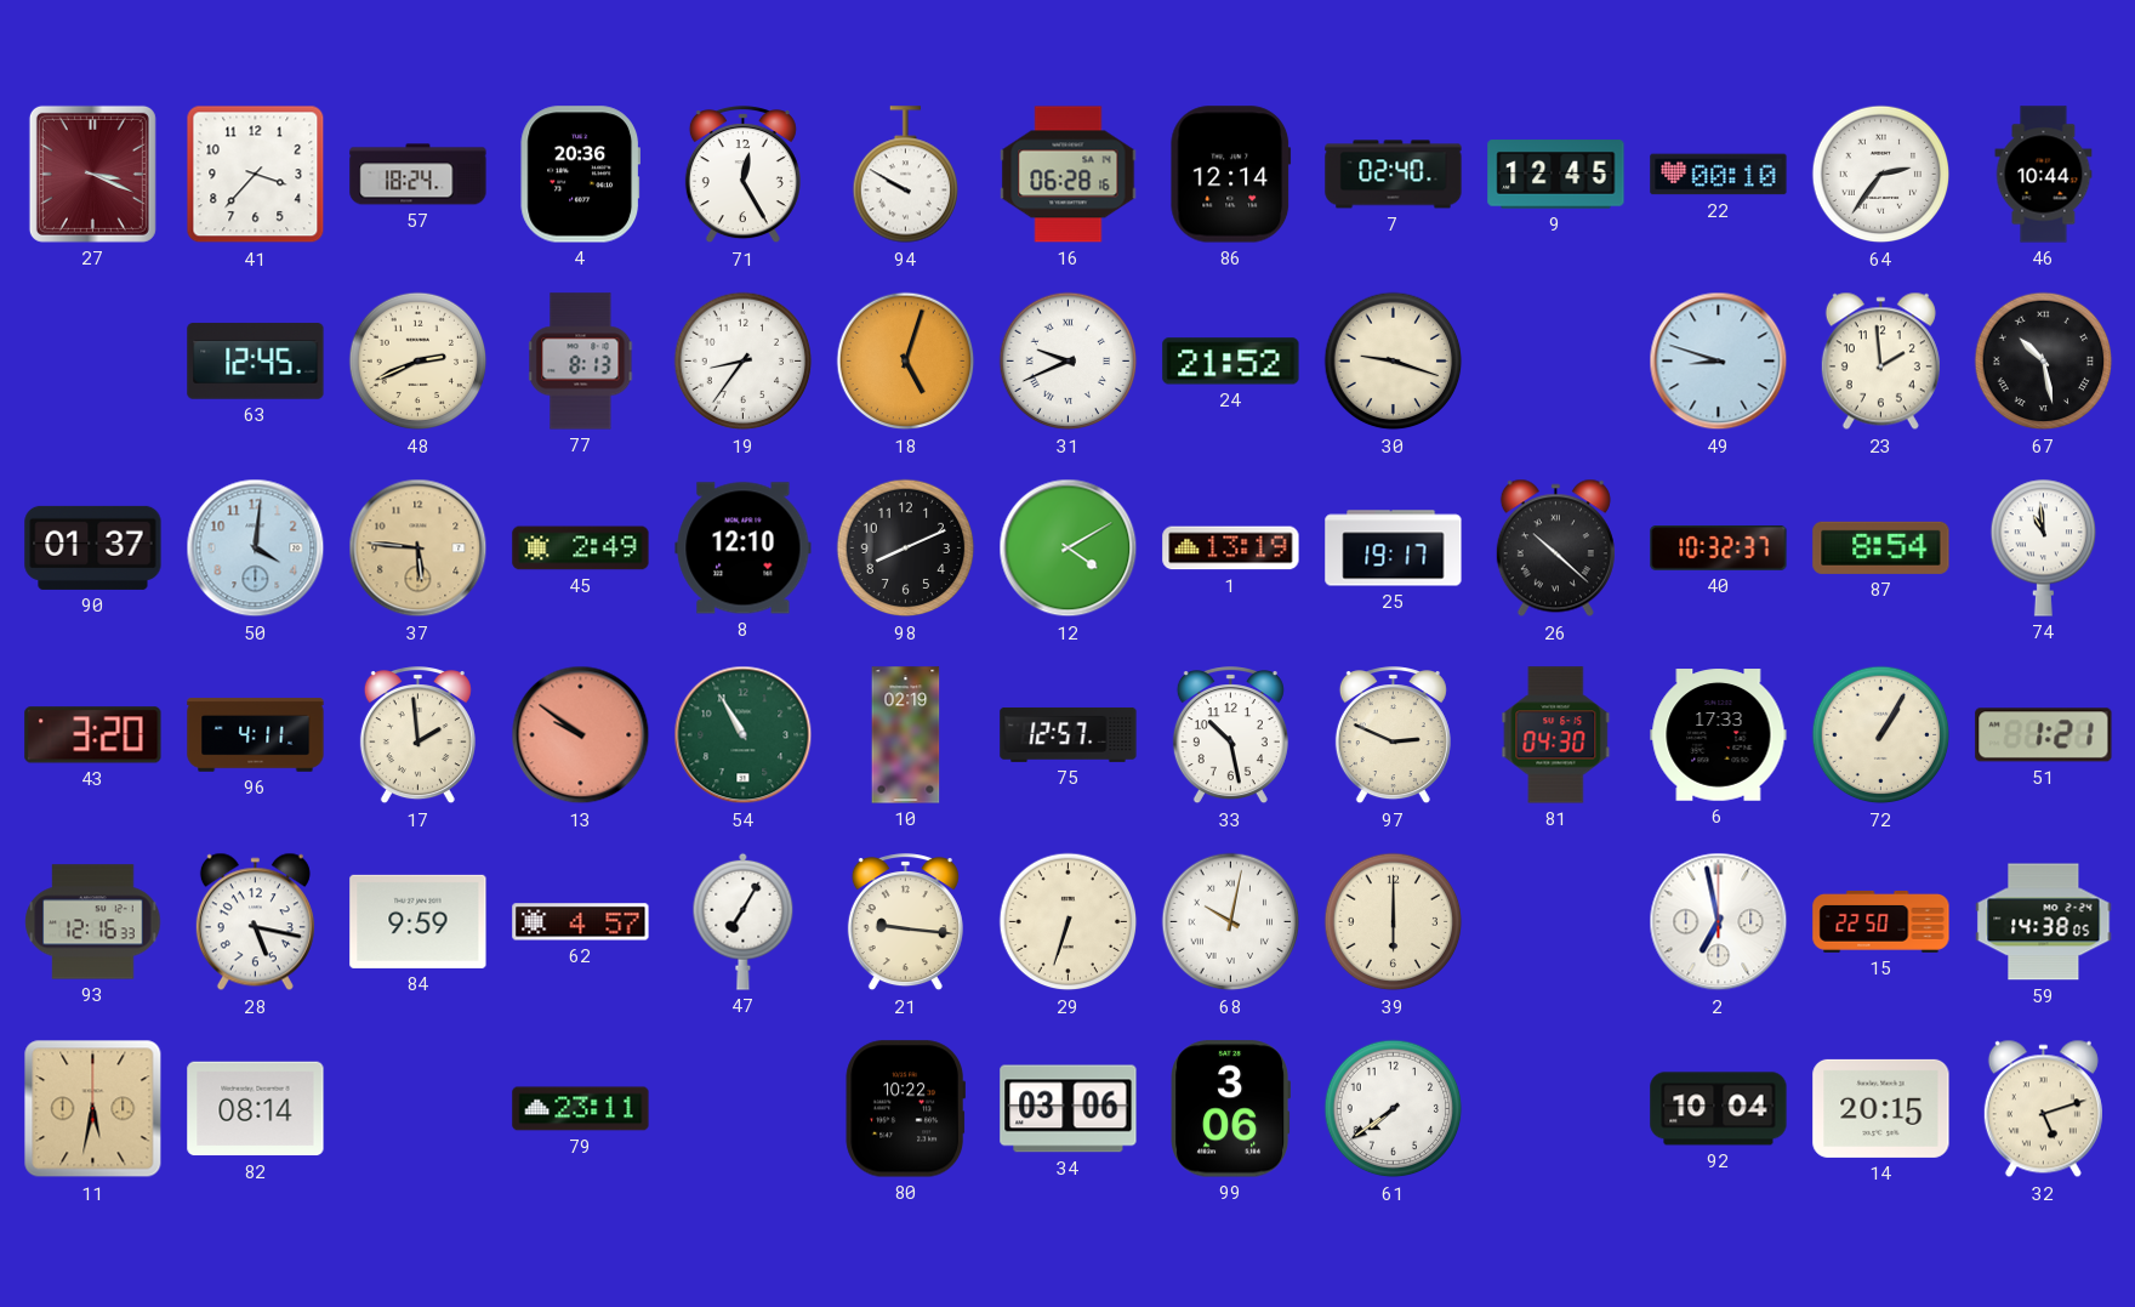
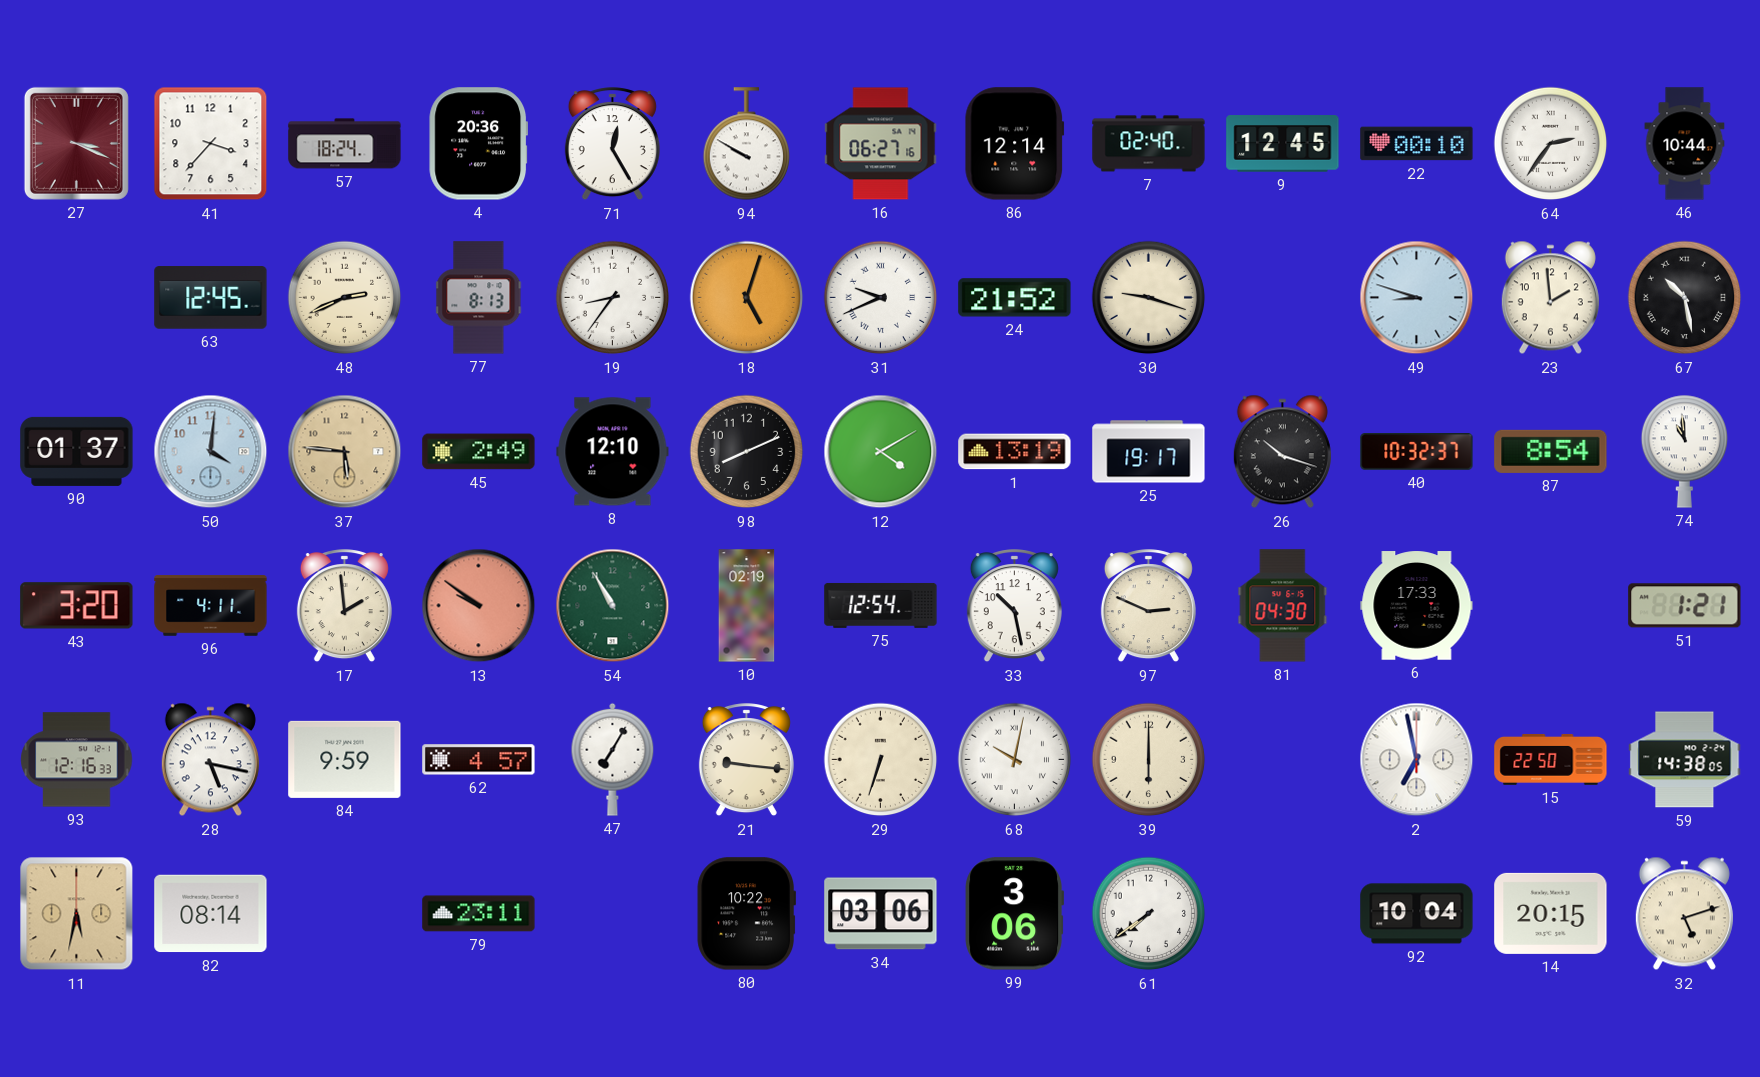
16: 06:28 -> 06:27
26: 10:22 -> 10:18
75: 12:57 -> 12:54
72: 1:05 -> none
